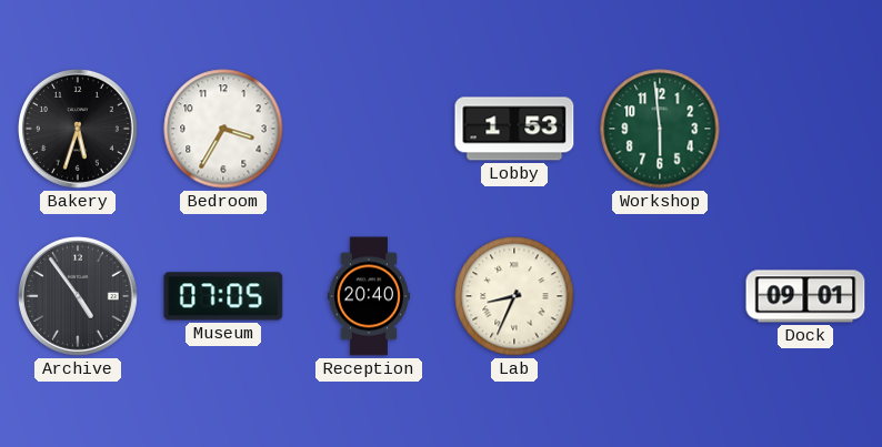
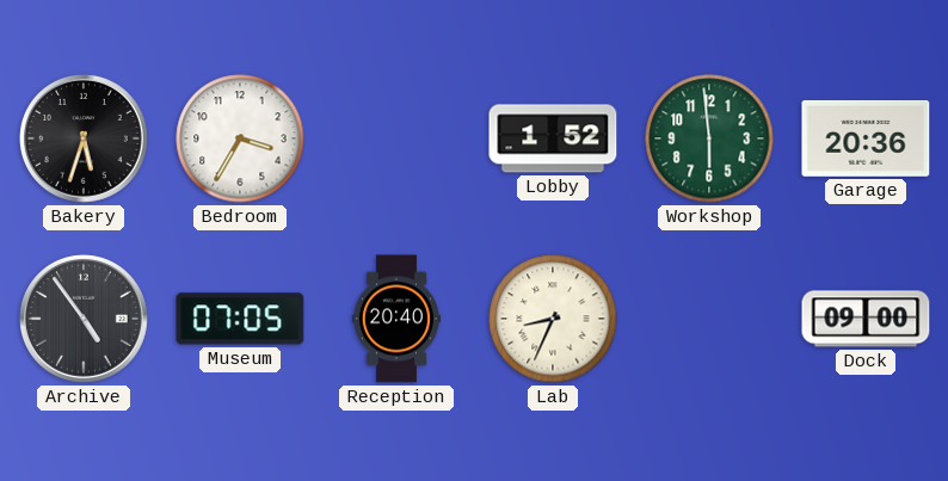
Lobby: 1:53 -> 1:52
Garage: none -> 20:36
Dock: 09:01 -> 09:00
